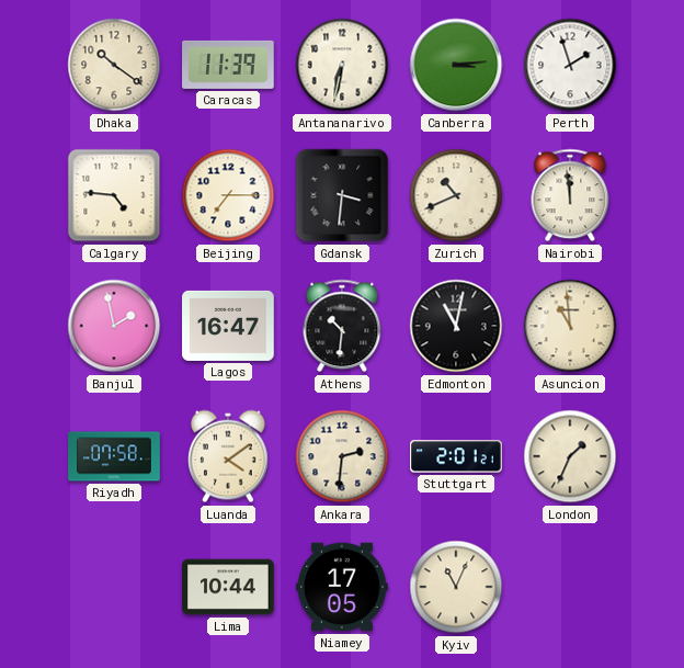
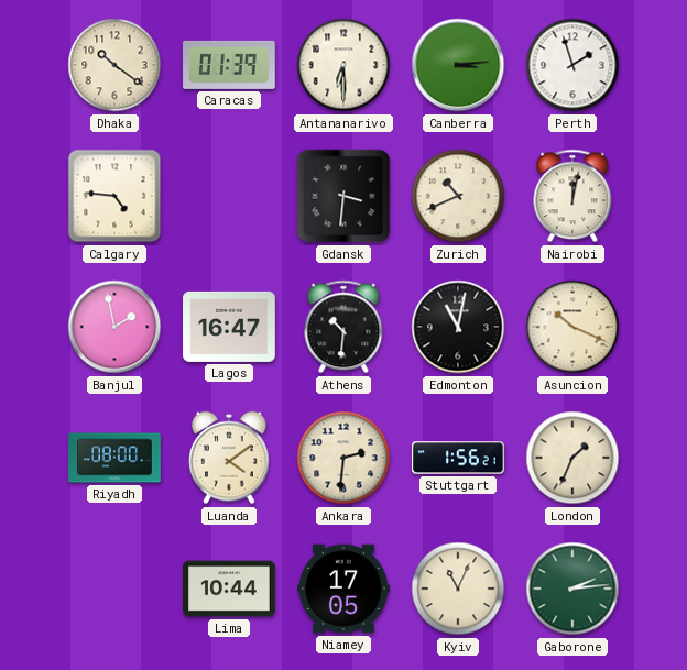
Caracas: 11:39 -> 01:39
Antananarivo: 6:32 -> 6:30
Beijing: 7:15 -> none
Nairobi: 11:59 -> 12:02
Asuncion: 10:59 -> 10:19
Riyadh: 07:58 -> 08:00
Stuttgart: 2:01 -> 1:56
Gaborone: none -> 2:14
